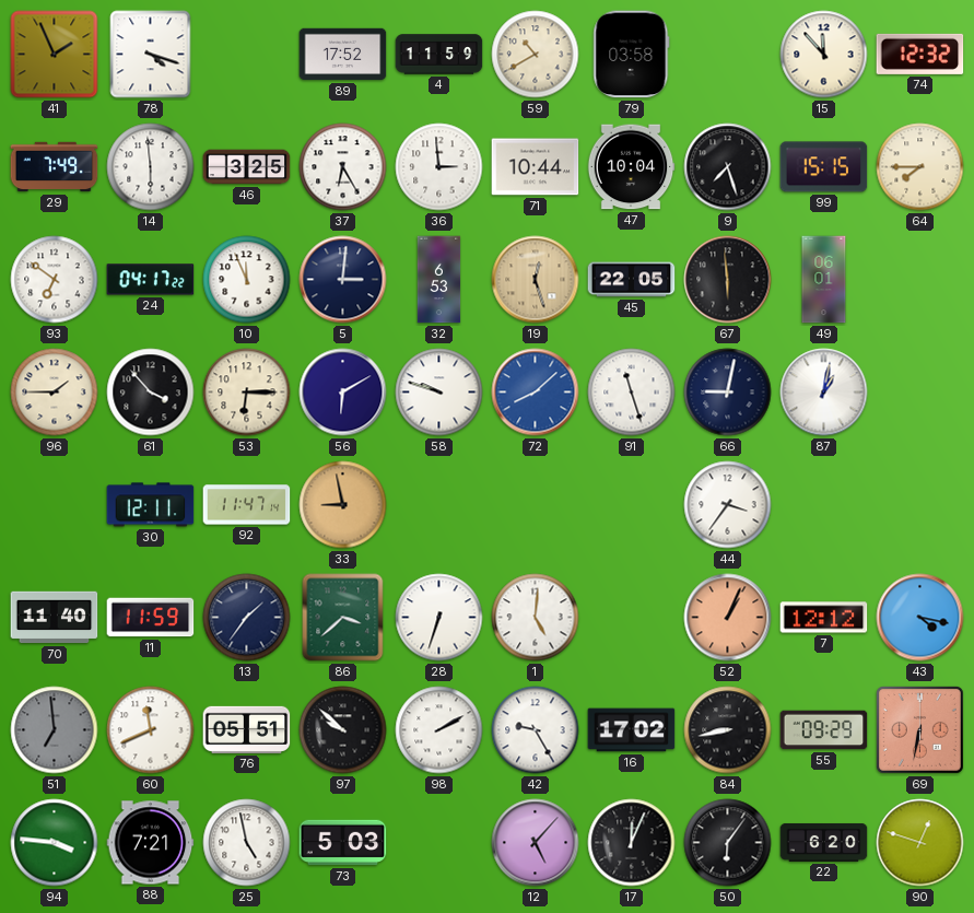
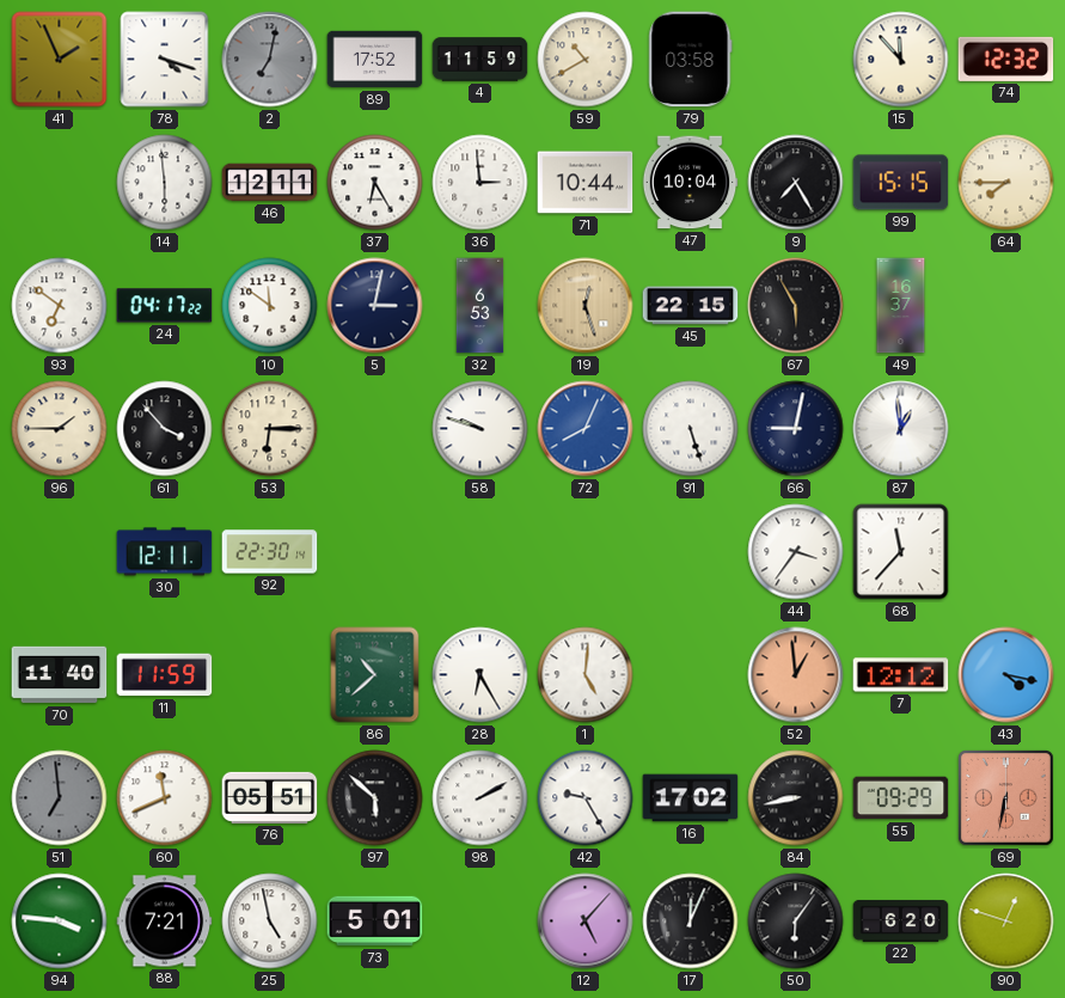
2: none -> 7:02
29: 7:49 -> none
46: 3:25 -> 12:11
9: 7:27 -> 7:25
10: 11:56 -> 11:51
5: 3:01 -> 3:02
45: 22:05 -> 22:15
67: 5:59 -> 5:55
49: 06:01 -> 16:37
56: 6:10 -> none
72: 8:08 -> 8:04
91: 11:27 -> 5:27
87: 1:02 -> 12:59
92: 11:47 -> 22:30
33: 8:58 -> none
68: none -> 11:37
13: 1:36 -> none
86: 3:38 -> 10:38
28: 6:33 -> 6:25
52: 1:04 -> 12:59
97: 9:52 -> 5:52
73: 5:03 -> 5:01
